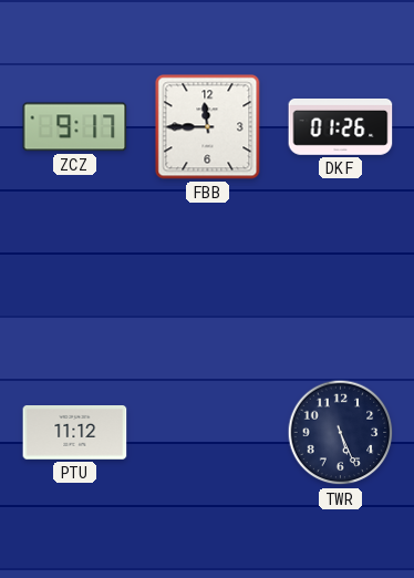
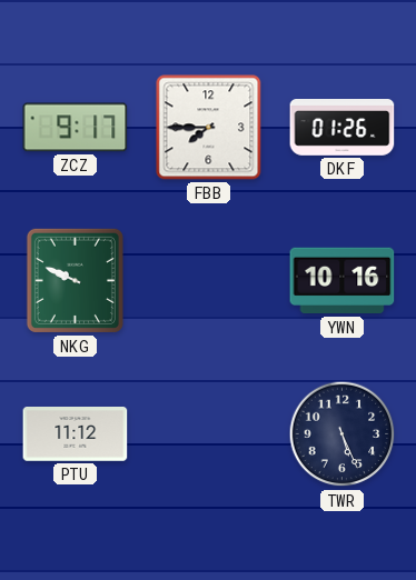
FBB: 11:45 -> 7:45
NKG: none -> 9:49
YWN: none -> 10:16
